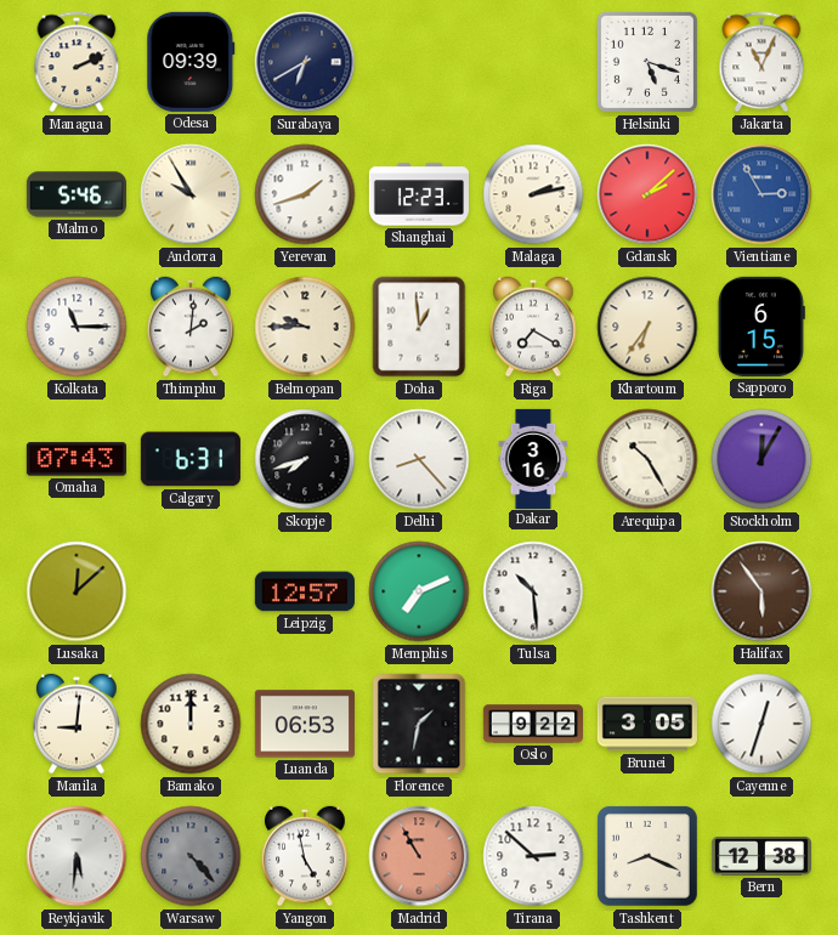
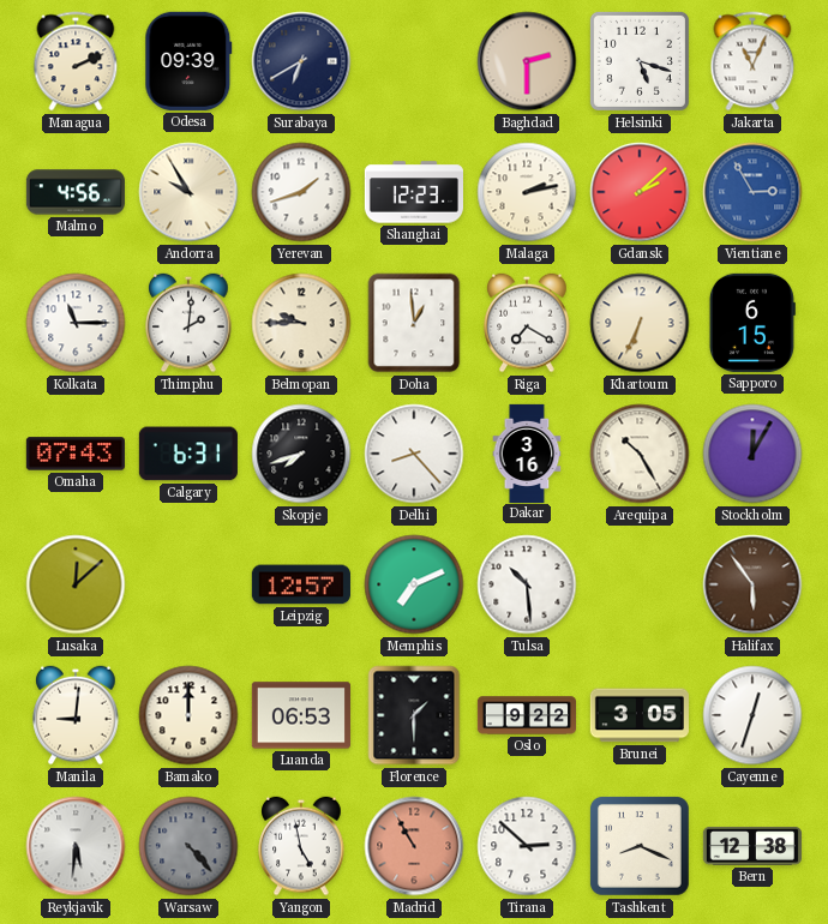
Baghdad: none -> 2:30
Malmo: 5:46 -> 4:56
Khartoum: 6:36 -> 6:34
Florence: 1:32 -> 1:30
